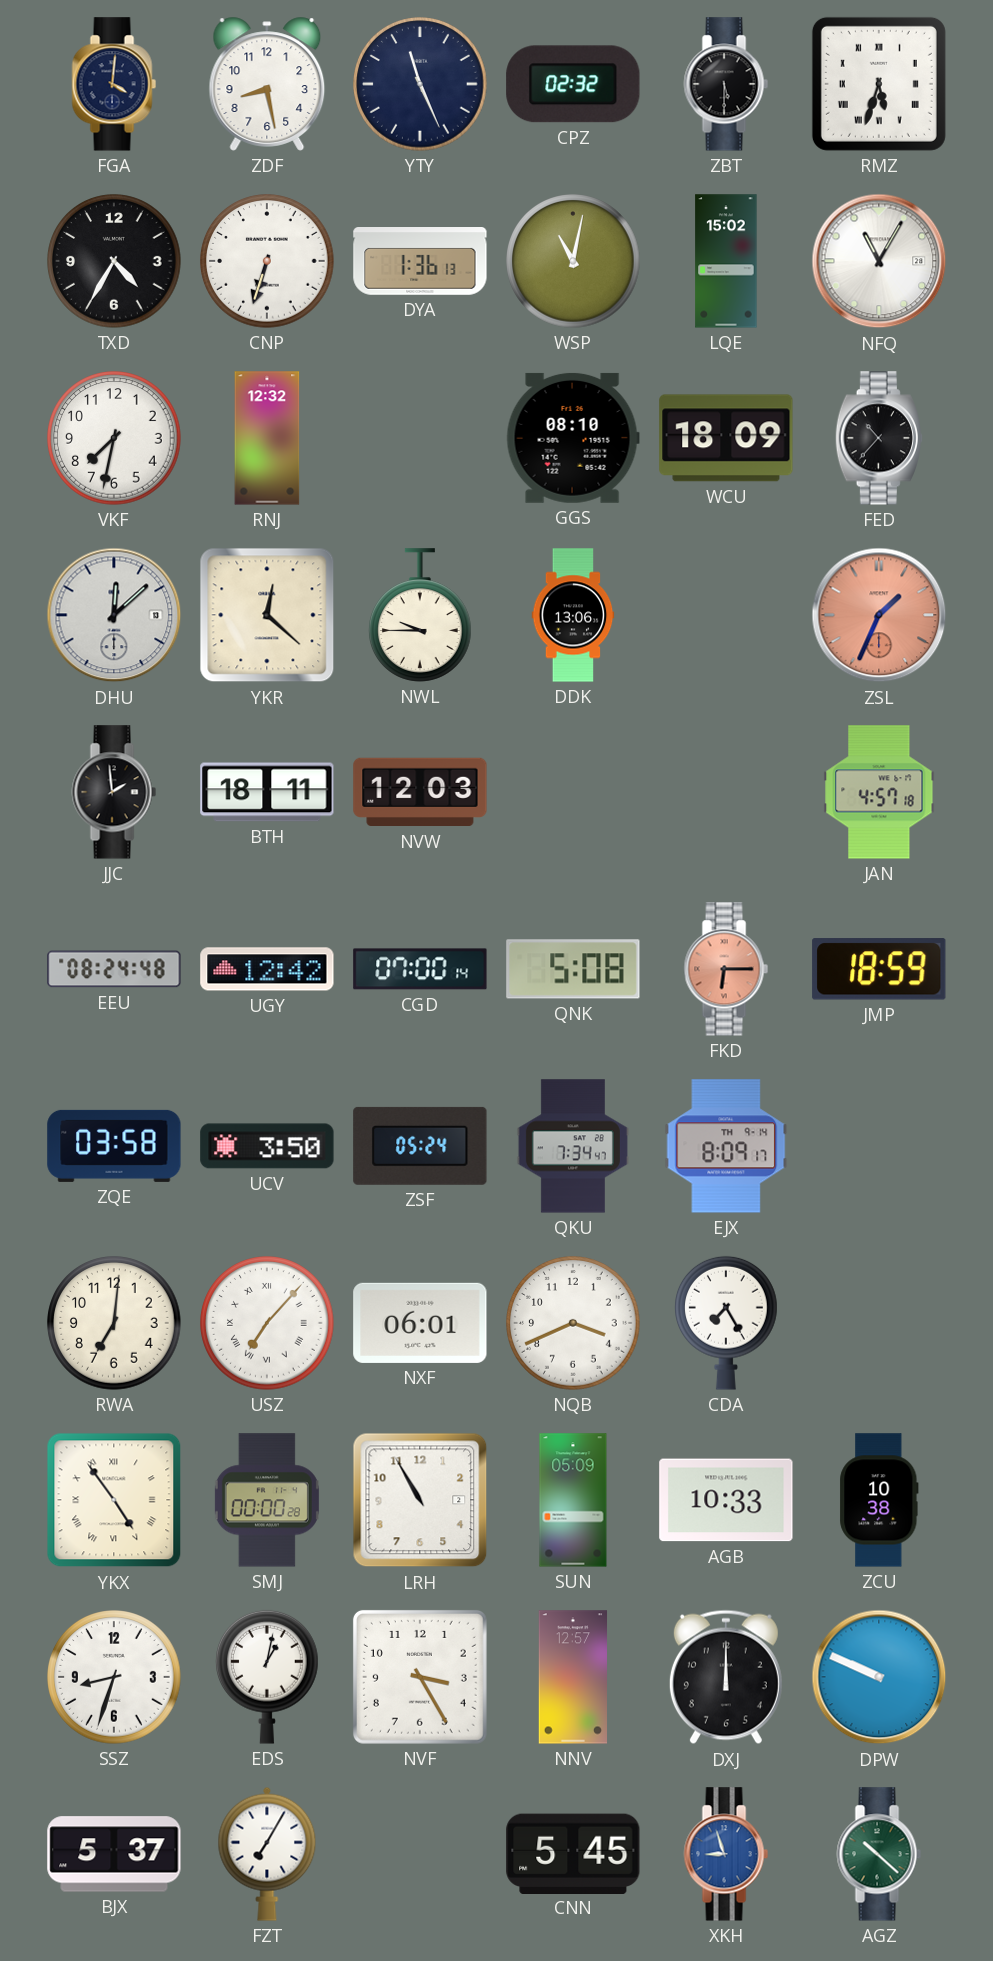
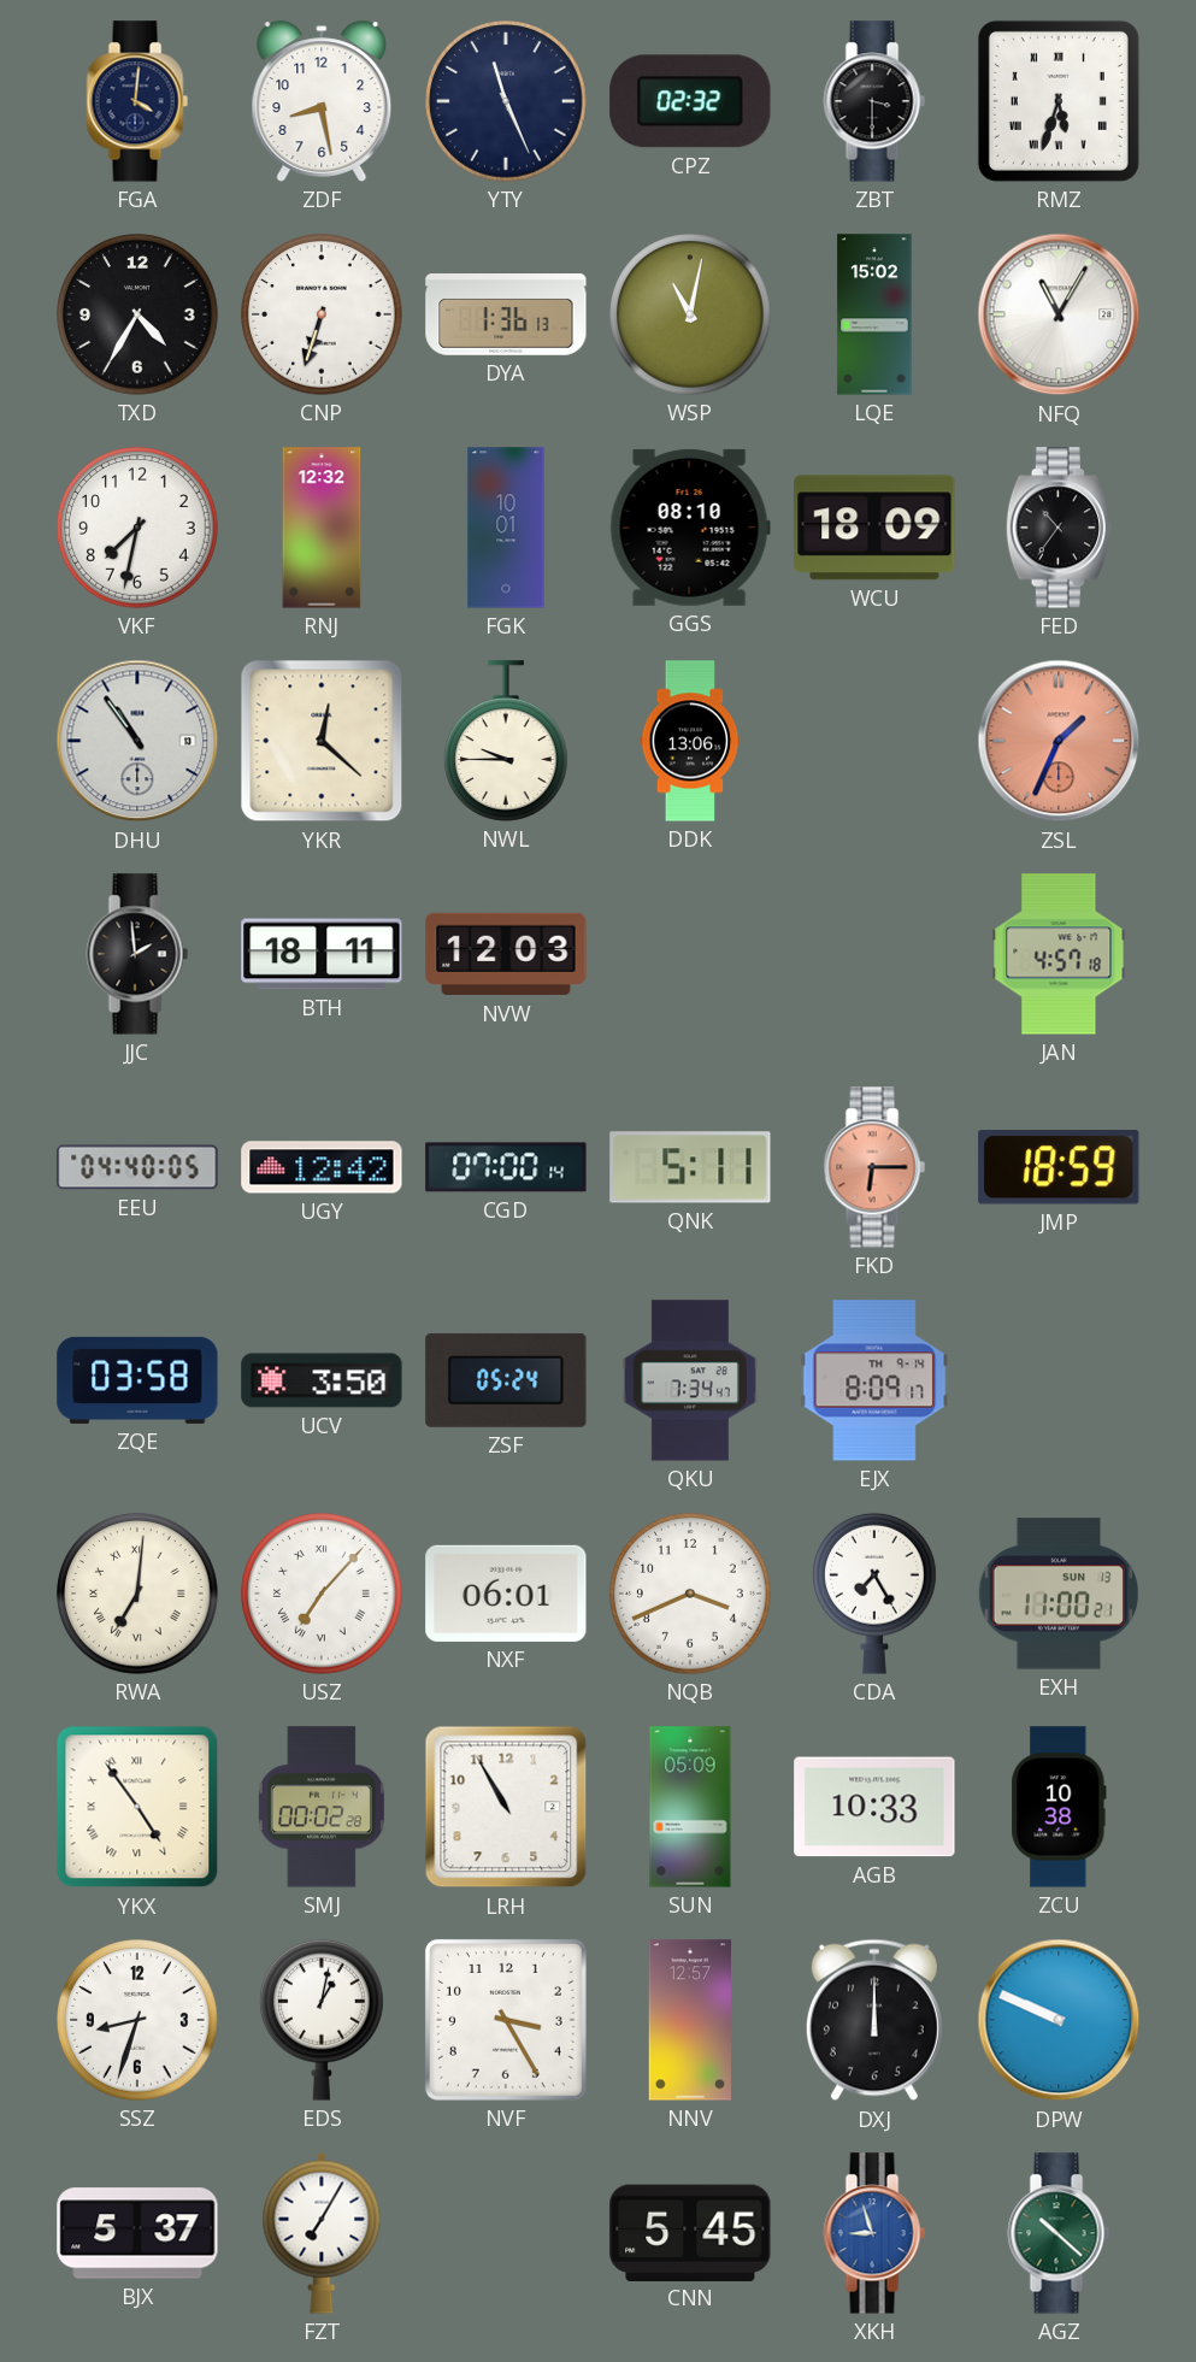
ZBT: 5:30 -> 3:30
FGK: none -> 10:01
FED: 10:37 -> 10:36
DHU: 12:08 -> 10:54
EEU: 08:24 -> 04:40
QNK: 5:08 -> 5:11
RWA numerals: Arabic -> Roman
EXH: none -> 11:00
SMJ: 00:00 -> 00:02
